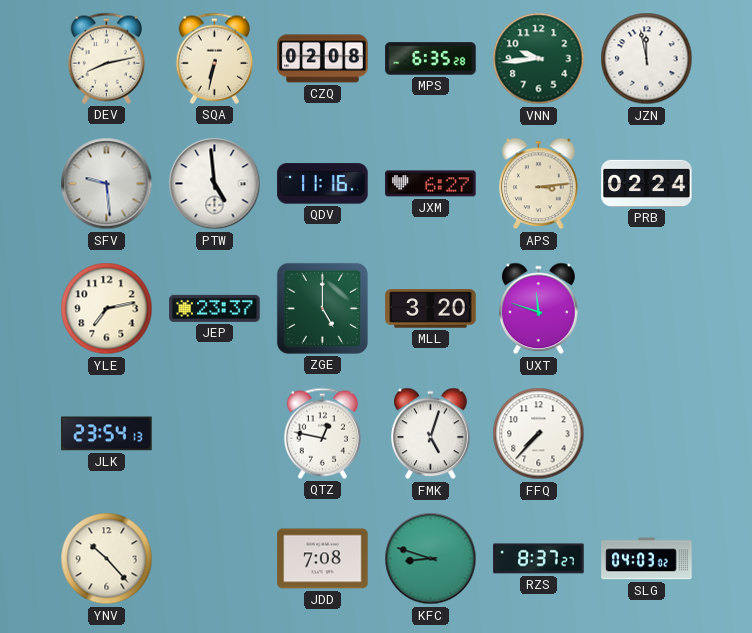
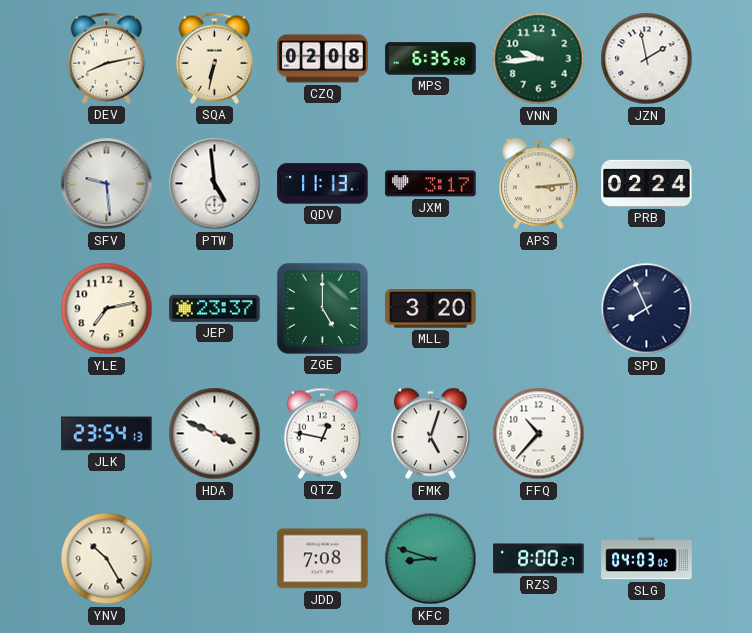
JZN: 11:58 -> 1:58
QDV: 11:16 -> 11:13
JXM: 6:27 -> 3:17
UXT: 11:48 -> none
SPD: none -> 7:56
HDA: none -> 3:49
FFQ: 7:37 -> 10:37
YNV: 10:23 -> 10:25
RZS: 8:37 -> 8:00
